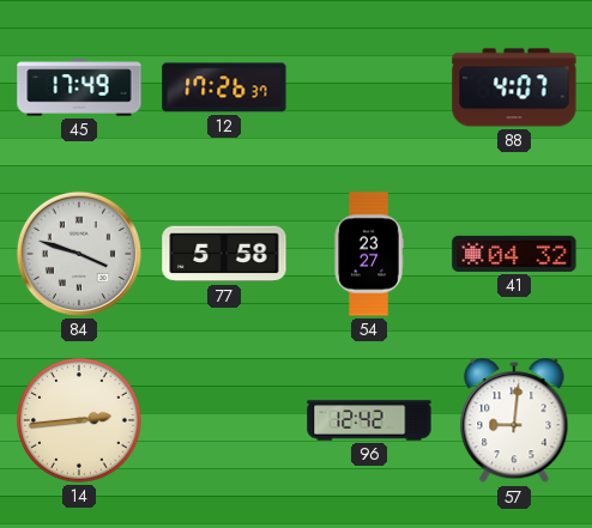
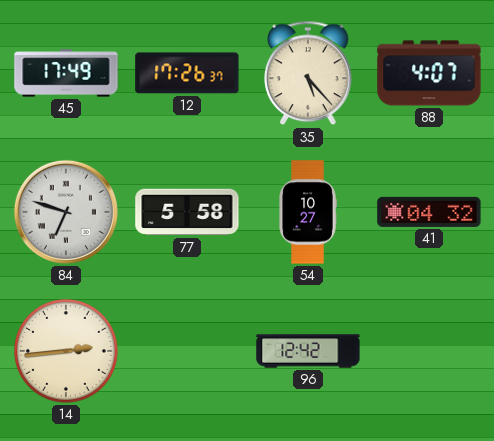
35: none -> 5:23
84: 3:48 -> 6:48
54: 23:27 -> 10:27
57: 9:01 -> none
